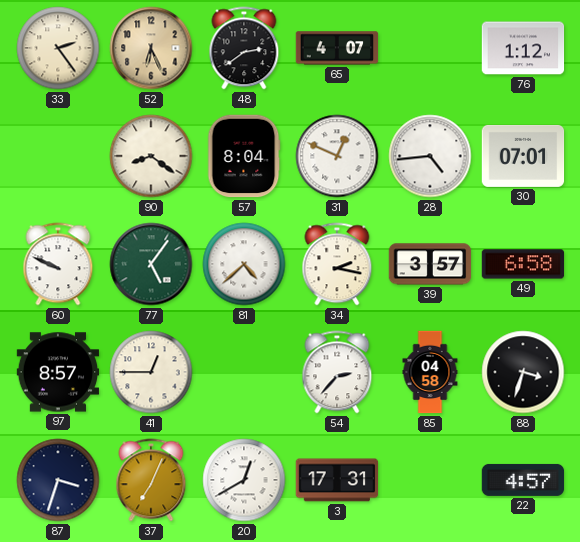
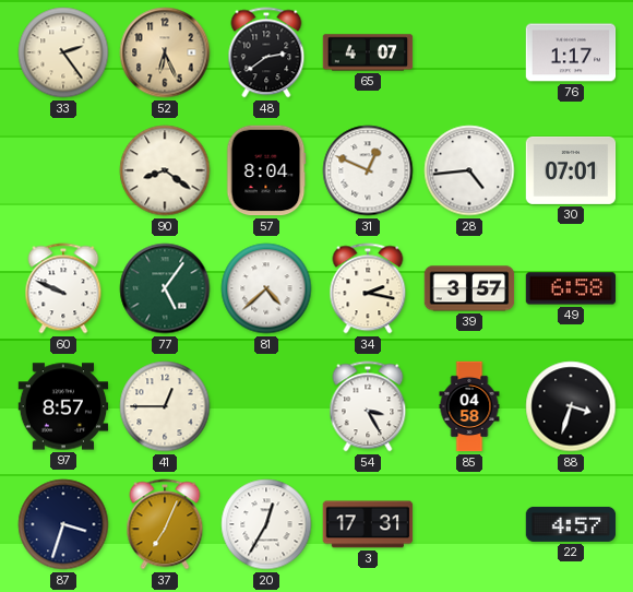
76: 1:12 -> 1:17
54: 2:37 -> 3:25
20: 12:40 -> 12:35
